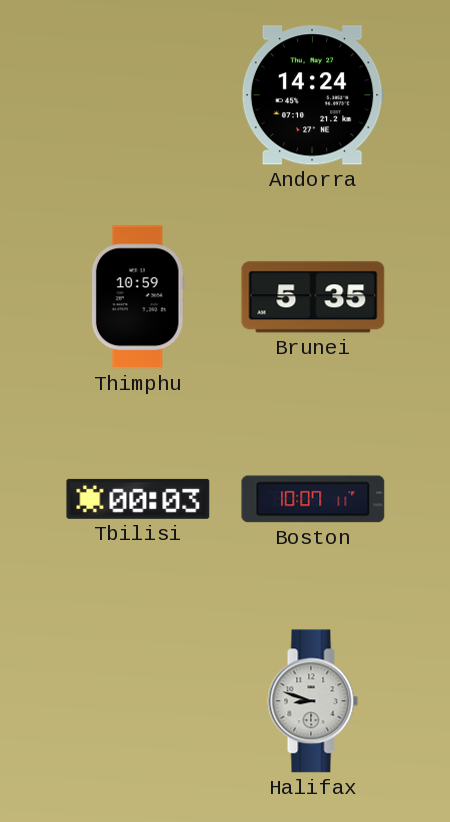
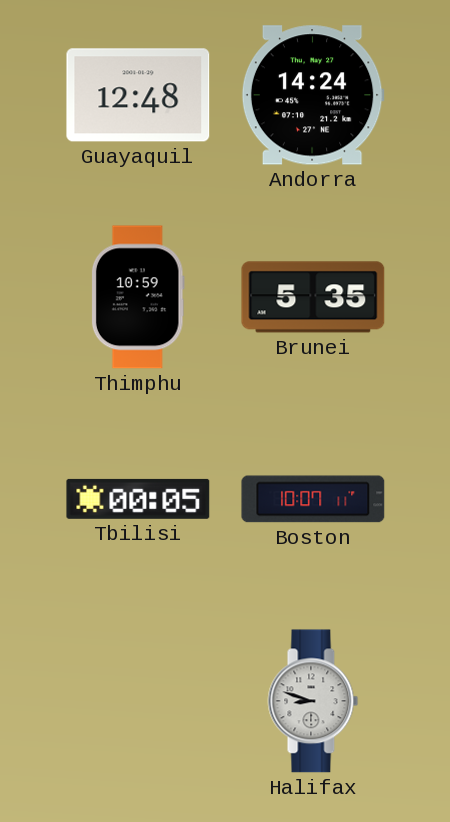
Guayaquil: none -> 12:48
Tbilisi: 00:03 -> 00:05
